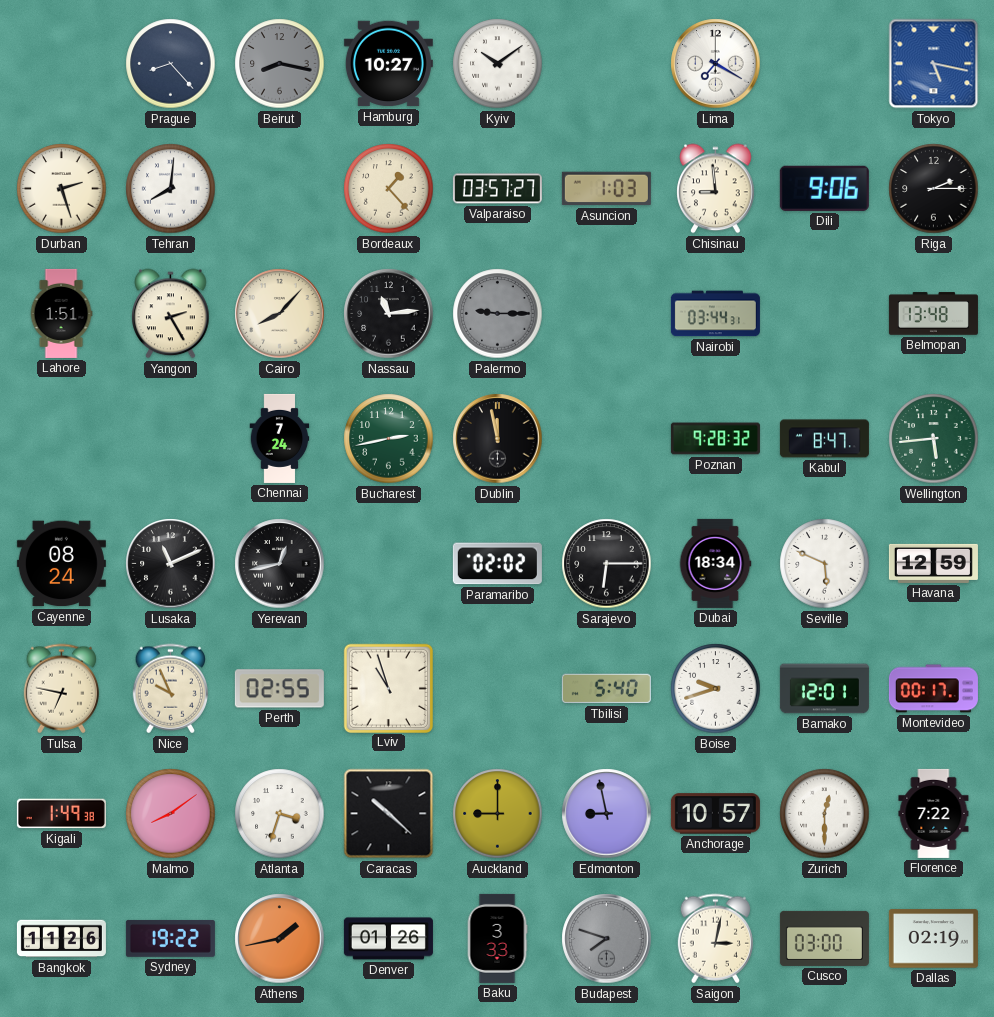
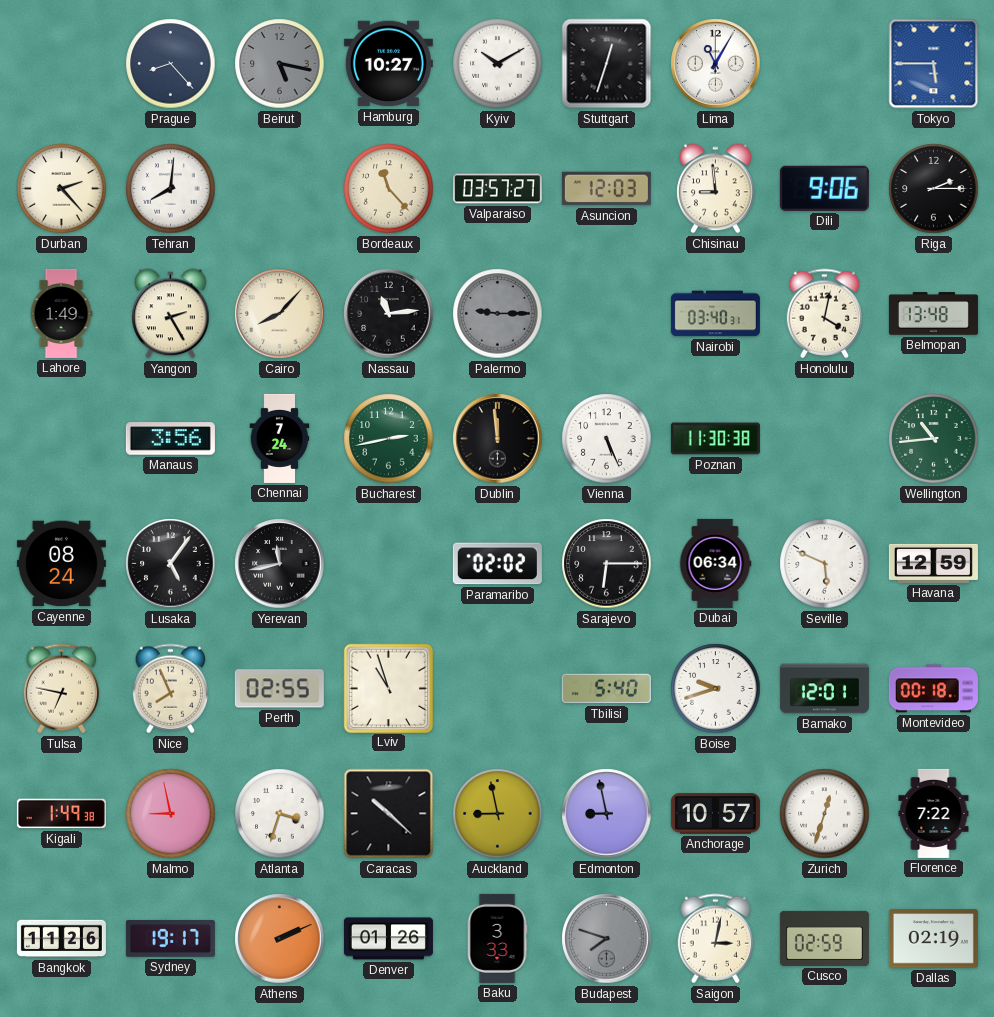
Beirut: 8:17 -> 5:17
Kyiv: 10:09 -> 10:10
Stuttgart: none -> 12:33
Lima: 7:20 -> 11:05
Tokyo: 5:17 -> 5:45
Durban: 2:27 -> 2:23
Bordeaux: 1:23 -> 11:23
Asuncion: 1:03 -> 12:03
Lahore: 1:51 -> 1:49
Nairobi: 03:44 -> 03:40
Honolulu: none -> 4:02
Manaus: none -> 3:56
Dublin: 11:58 -> 11:59
Vienna: none -> 5:26
Poznan: 9:28 -> 11:30
Kabul: 8:47 -> none
Wellington: 5:44 -> 10:44
Lusaka: 11:11 -> 5:06
Yerevan: 12:43 -> 11:43
Dubai: 18:34 -> 06:34
Nice: 9:56 -> 7:56
Montevideo: 00:17 -> 00:18
Malmo: 8:09 -> 8:58
Auckland: 9:00 -> 8:58
Zurich: 12:30 -> 12:33
Sydney: 19:22 -> 19:17
Athens: 1:43 -> 2:11
Cusco: 03:00 -> 02:59
